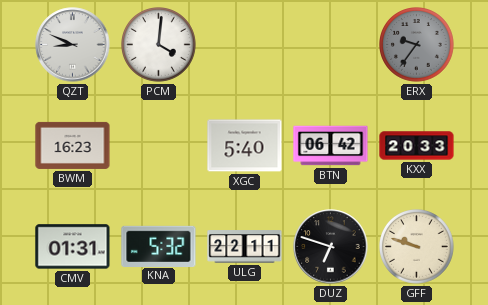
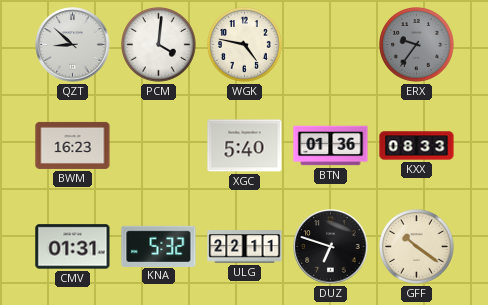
QZT: 8:49 -> 8:52
WGK: none -> 4:47
BTN: 06:42 -> 01:36
KXX: 20:33 -> 08:33
GFF: 9:48 -> 10:21
